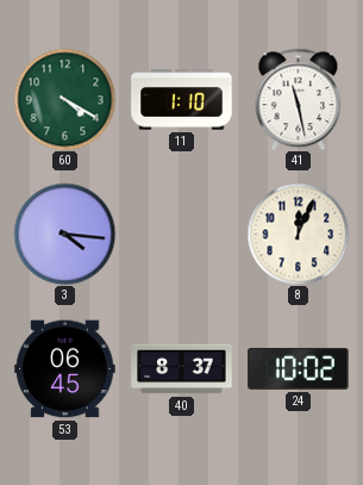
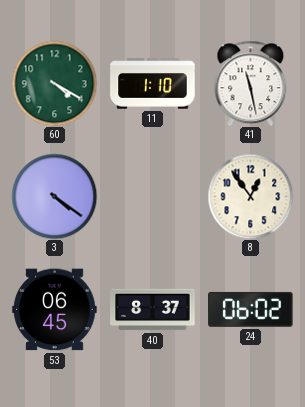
3: 4:16 -> 4:21
8: 12:04 -> 12:54
24: 10:02 -> 06:02
